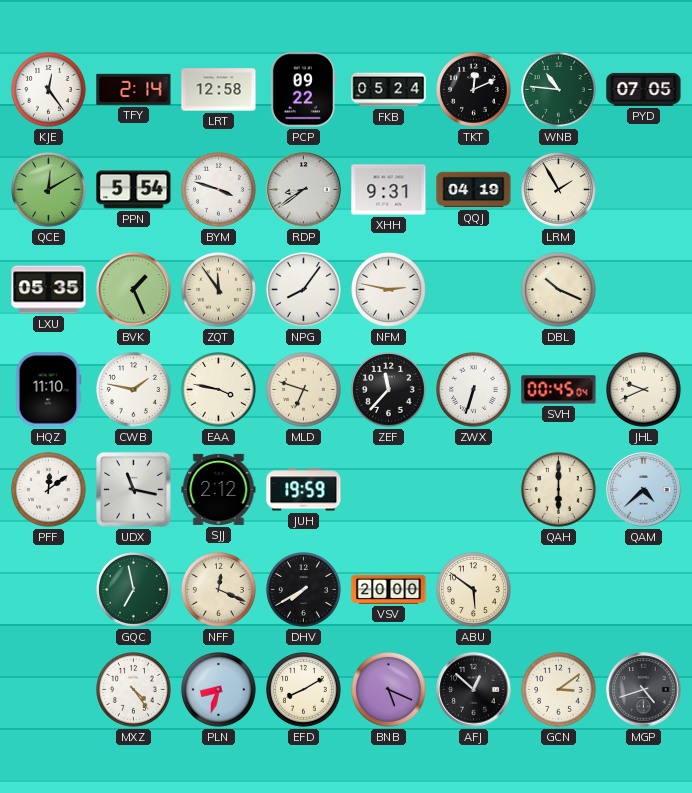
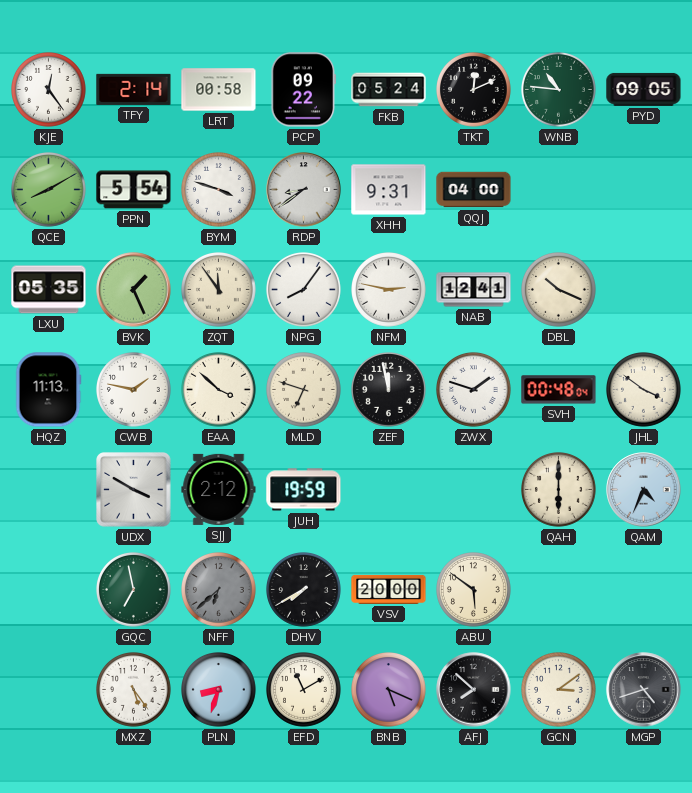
LRT: 12:58 -> 00:58
PYD: 07:05 -> 09:05
QCE: 12:10 -> 8:10
QQJ: 04:19 -> 04:00
LRM: 1:55 -> none
NAB: none -> 12:41
HQZ: 11:10 -> 11:13
EAA: 3:47 -> 3:52
ZEF: 11:37 -> 11:58
ZWX: 6:33 -> 1:48
SVH: 00:45 -> 00:48
JHL: 9:41 -> 3:51
PFF: 12:09 -> none
UDX: 11:17 -> 3:50
QAM: 4:38 -> 4:34
NFF: 12:19 -> 6:38
NFF dial: cream -> grey
MXZ: 4:24 -> 5:24
EFD: 8:10 -> 11:10
AFJ: 12:52 -> 7:52
